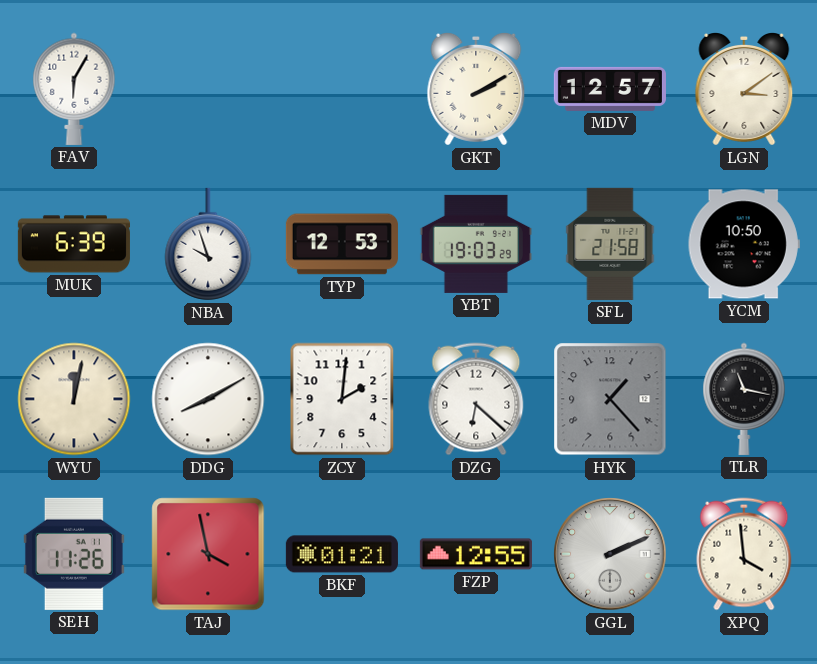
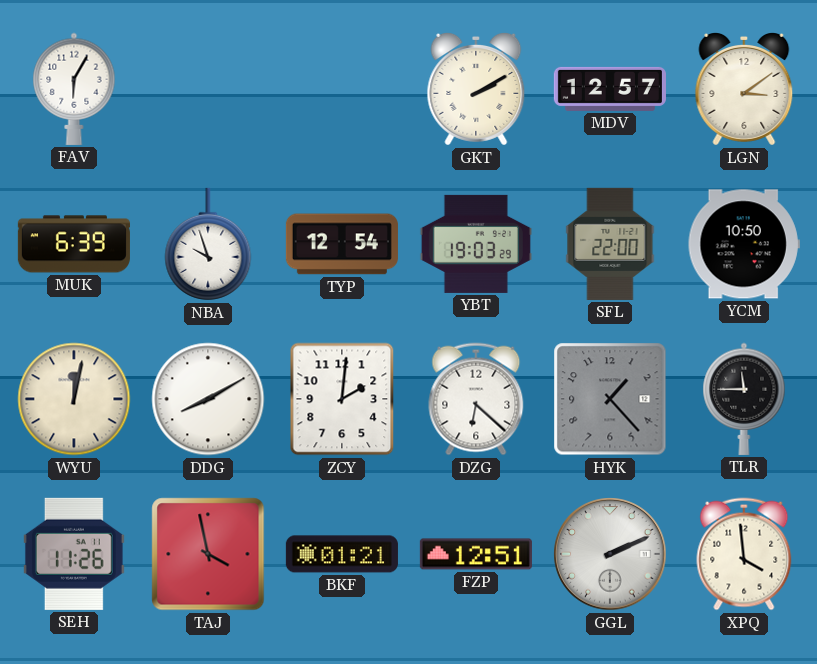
TYP: 12:53 -> 12:54
SFL: 21:58 -> 22:00
TLR: 11:17 -> 11:45
FZP: 12:55 -> 12:51
